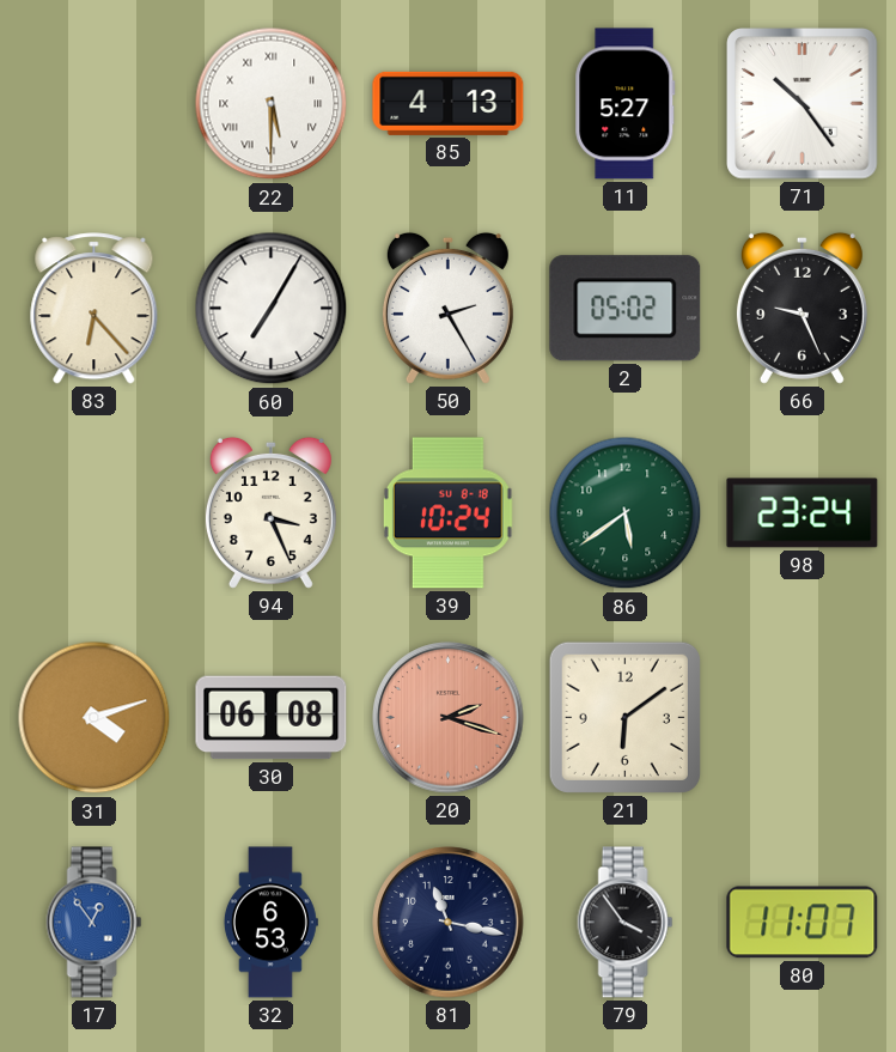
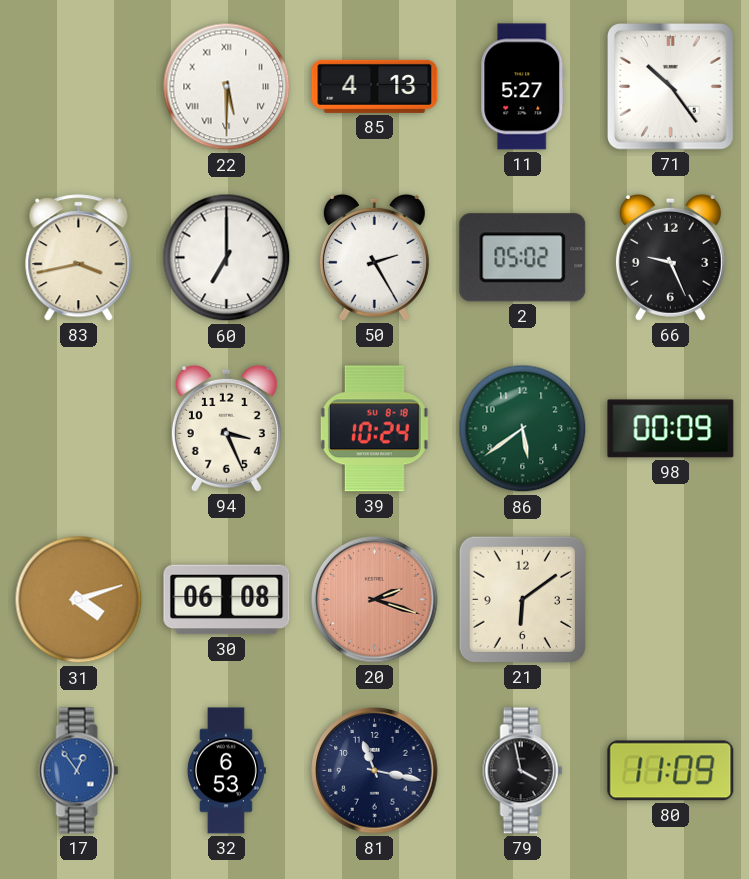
83: 6:23 -> 3:43
60: 7:05 -> 7:00
98: 23:24 -> 00:09
79: 3:54 -> 3:58
80: 11:07 -> 11:09
